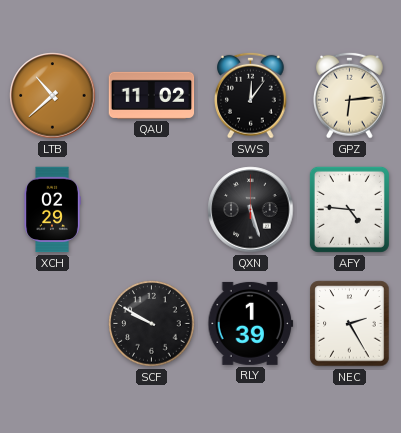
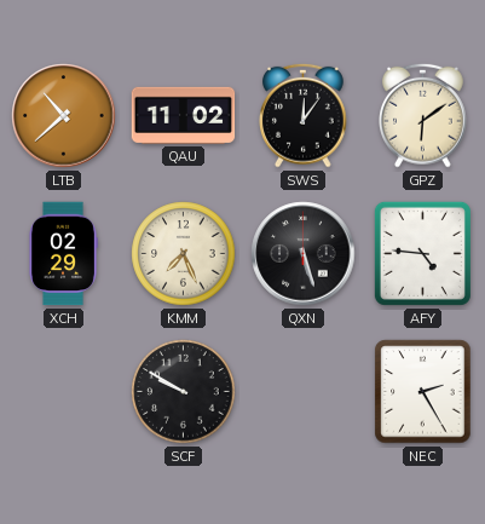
GPZ: 6:14 -> 6:09
KMM: none -> 7:26
RLY: 1:39 -> none
